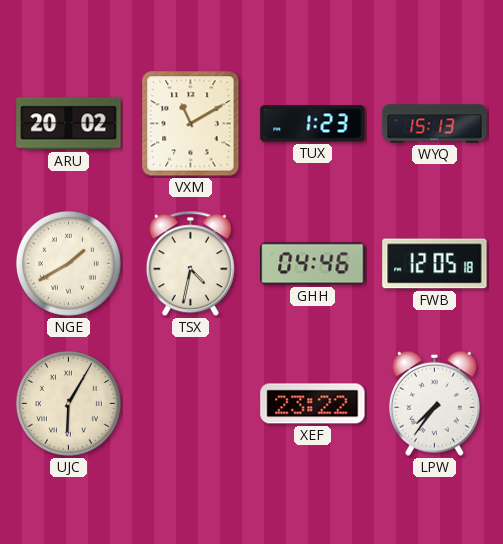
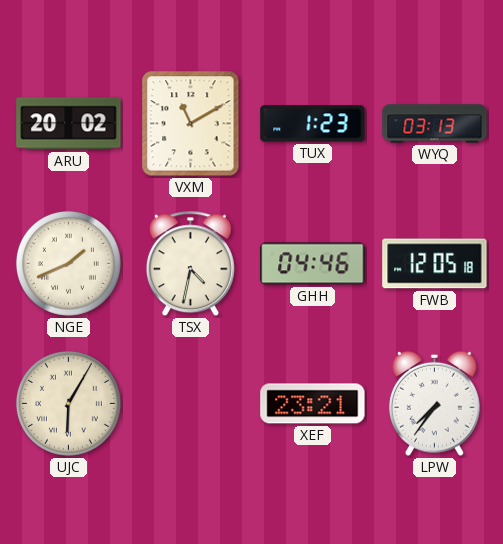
WYQ: 15:13 -> 03:13
NGE: 1:40 -> 1:41
XEF: 23:22 -> 23:21
